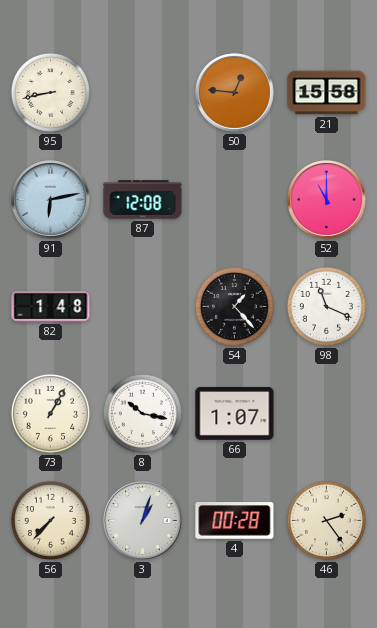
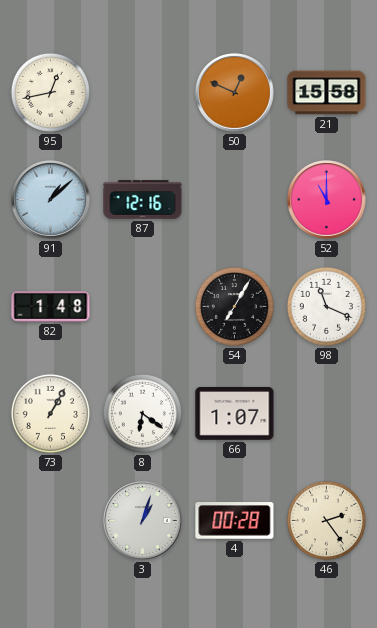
95: 8:43 -> 12:43
50: 12:46 -> 12:49
91: 6:13 -> 1:08
87: 12:08 -> 12:16
54: 1:23 -> 7:05
8: 10:17 -> 6:21
56: 7:37 -> none
